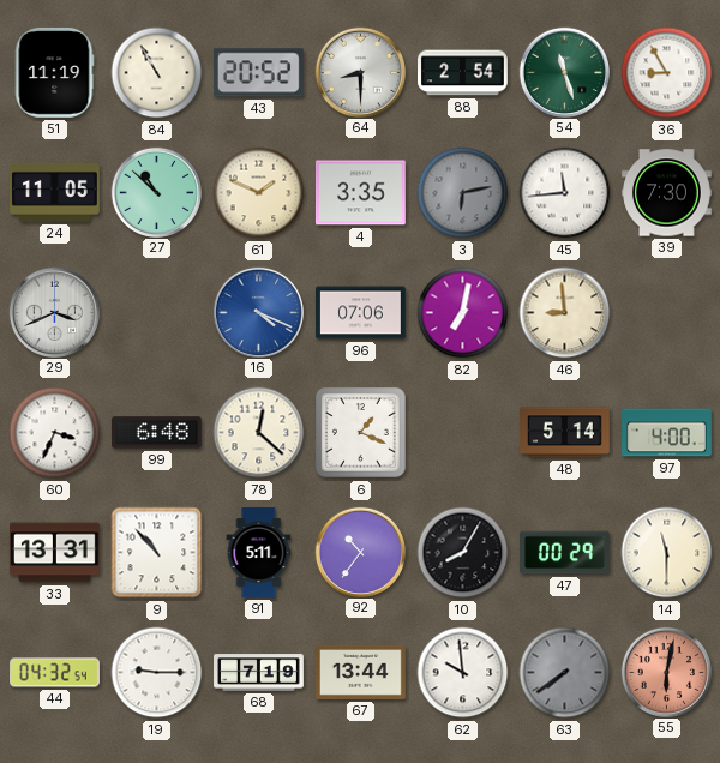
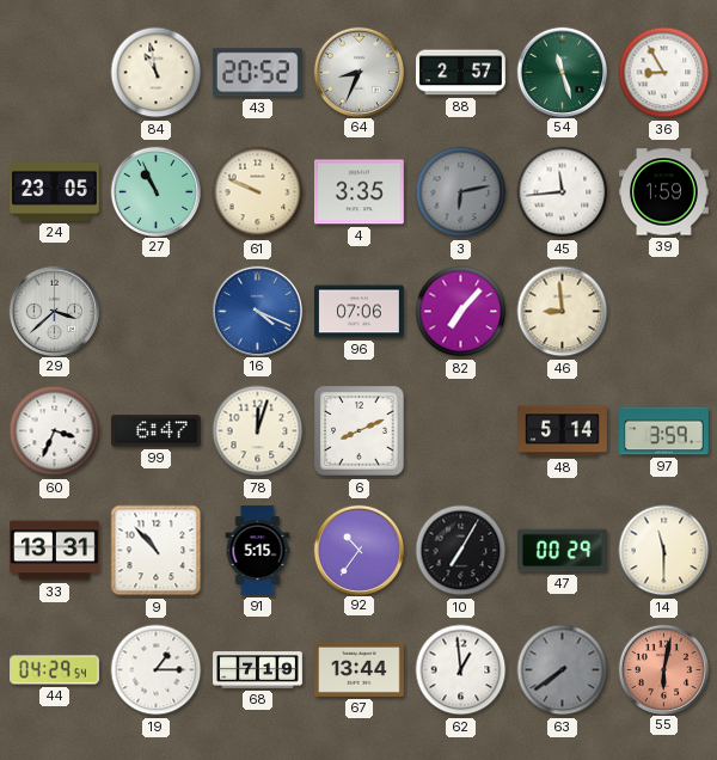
51: 11:19 -> none
84: 10:55 -> 10:58
64: 8:30 -> 8:34
88: 2:54 -> 2:57
24: 11:05 -> 23:05
27: 10:52 -> 10:56
61: 1:49 -> 9:49
39: 7:30 -> 1:59
29: 3:41 -> 3:38
82: 7:02 -> 7:07
99: 6:48 -> 6:47
78: 12:22 -> 12:03
6: 1:19 -> 8:11
97: 4:00 -> 3:59
91: 5:11 -> 5:15
10: 8:05 -> 7:05
44: 04:32 -> 04:29
19: 9:15 -> 1:15
62: 9:59 -> 12:59
